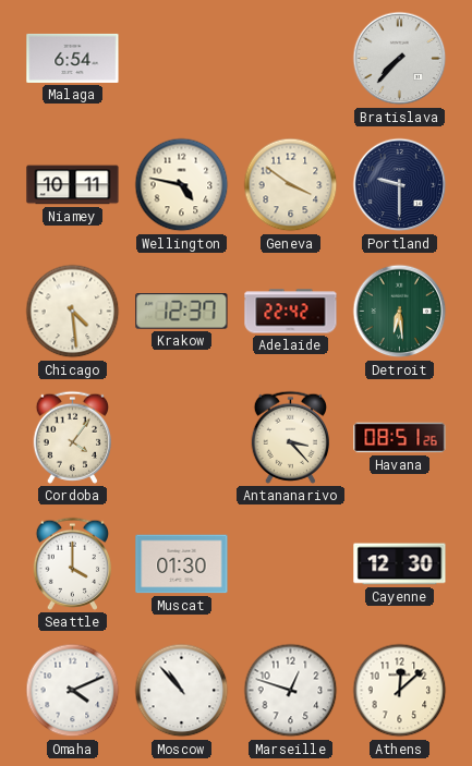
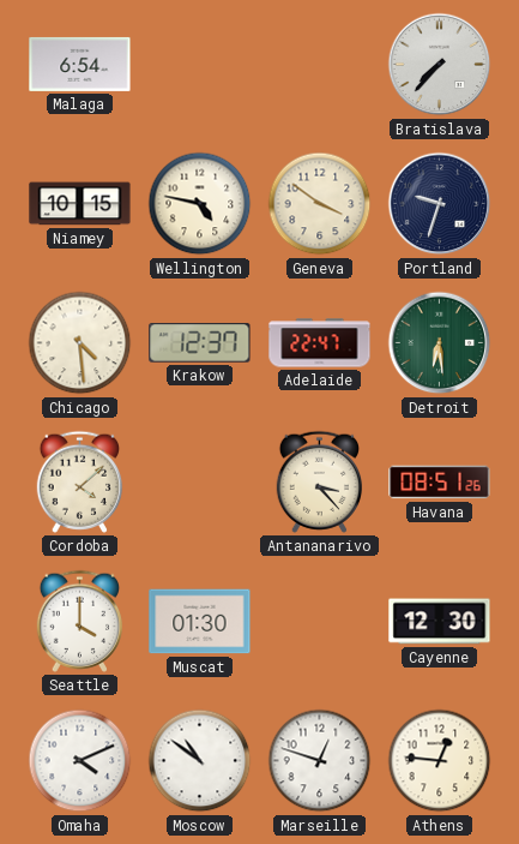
Niamey: 10:11 -> 10:15
Portland: 9:30 -> 9:33
Adelaide: 22:42 -> 22:47
Cordoba: 4:06 -> 4:08
Moscow: 10:53 -> 10:51
Athens: 12:08 -> 12:46
